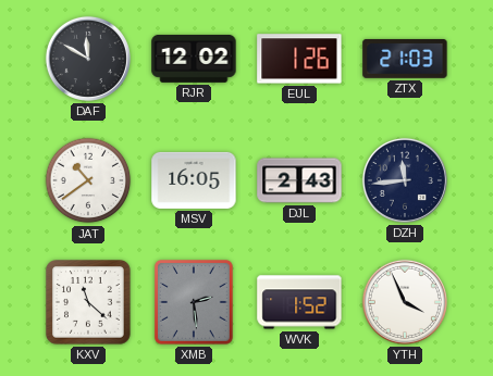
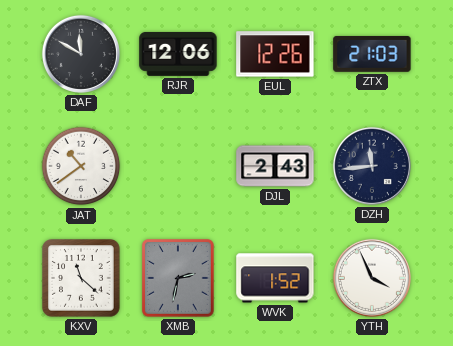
RJR: 12:02 -> 12:06
EUL: 1:26 -> 12:26
MSV: 16:05 -> none
XMB: 2:29 -> 2:32
